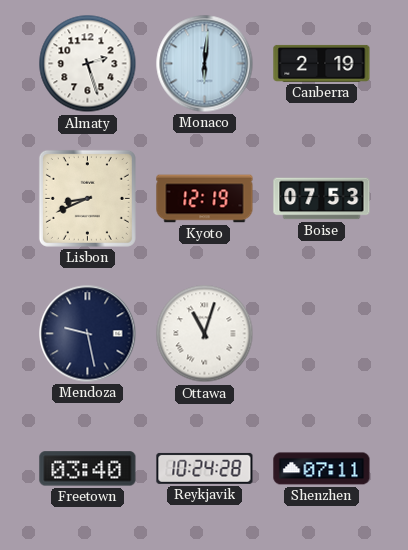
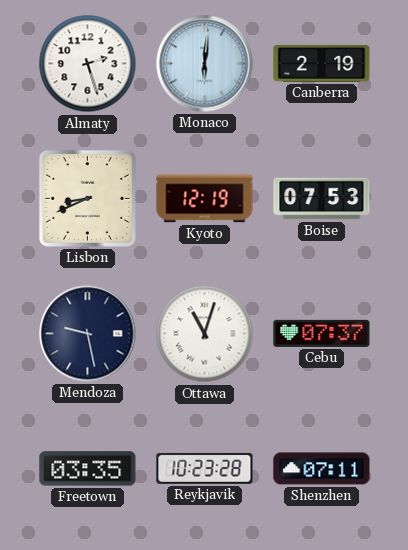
Cebu: none -> 07:37
Freetown: 03:40 -> 03:35
Reykjavik: 10:24 -> 10:23
